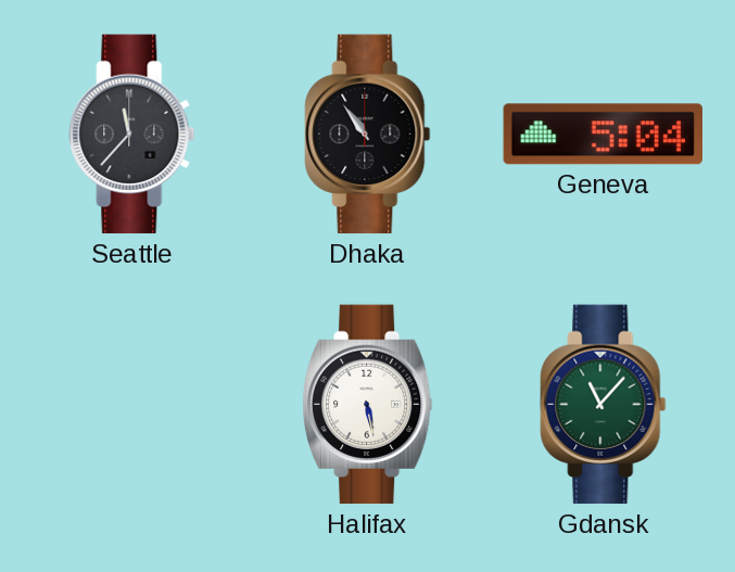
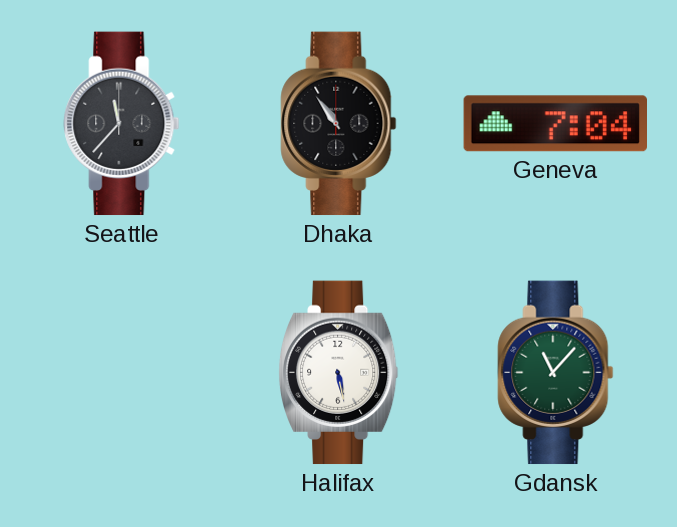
Geneva: 5:04 -> 7:04
